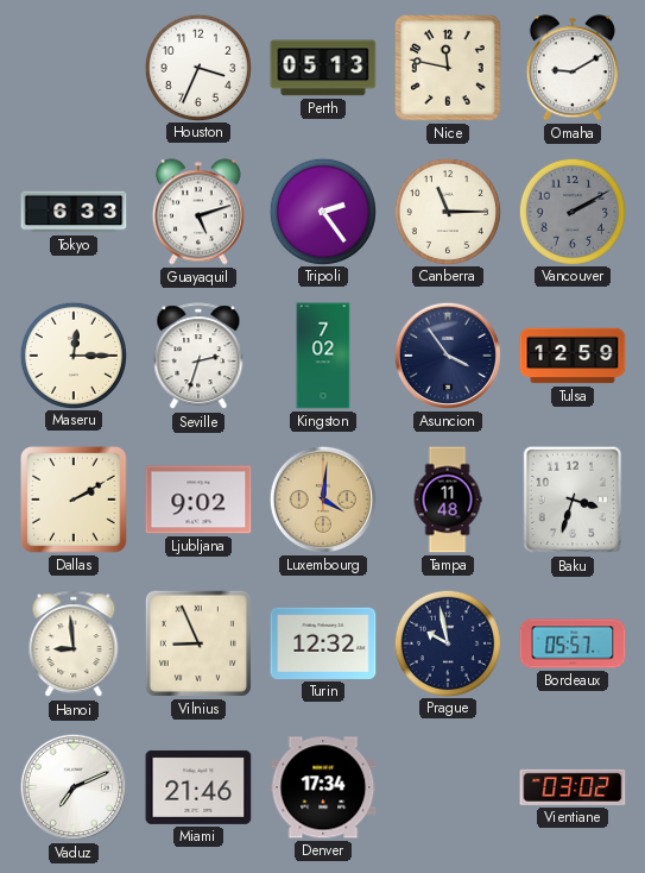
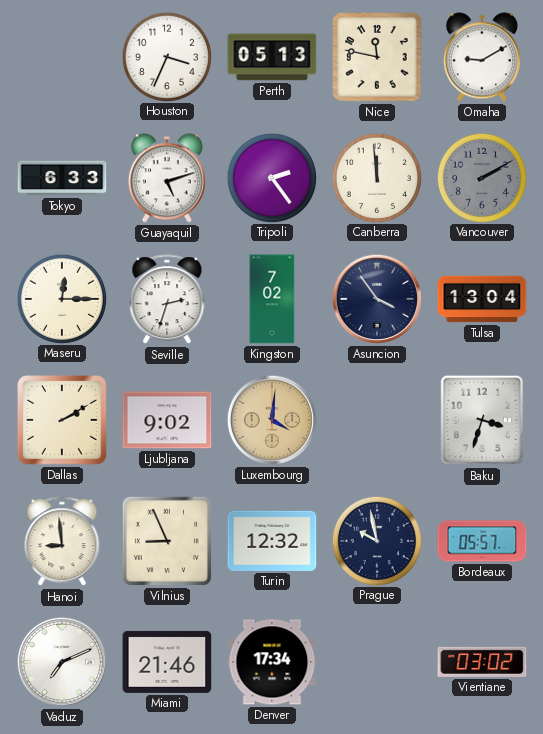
Canberra: 11:15 -> 11:59
Tulsa: 12:59 -> 13:04
Tampa: 11:48 -> none
